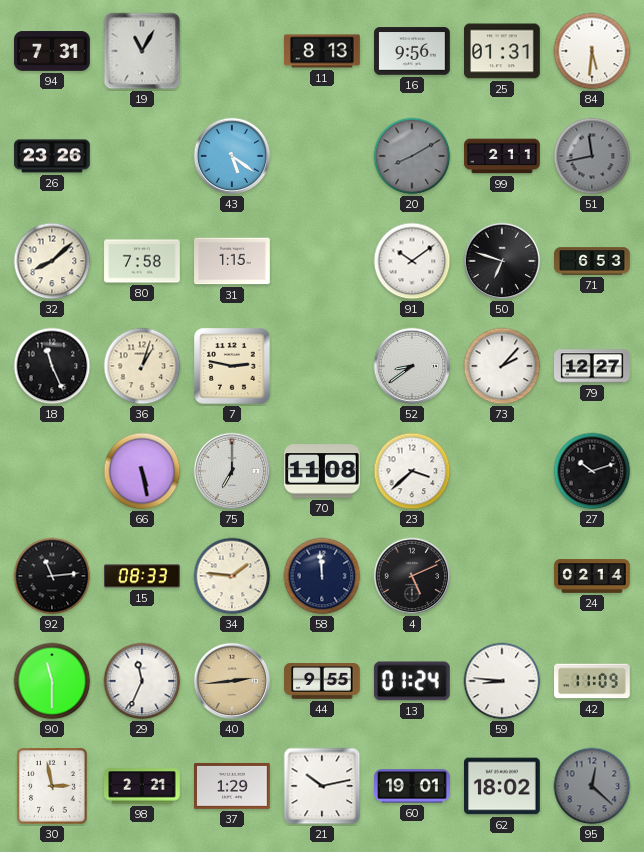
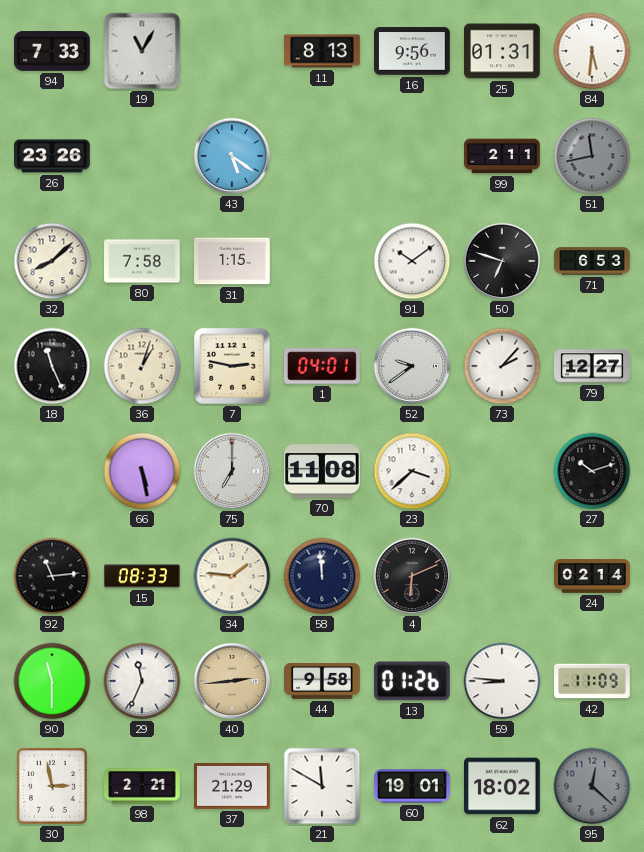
94: 7:31 -> 7:33
20: 8:10 -> none
1: none -> 04:01
52: 8:39 -> 9:39
4: 5:11 -> 6:11
44: 9:55 -> 9:58
13: 01:24 -> 01:26
37: 1:29 -> 21:29
21: 10:13 -> 11:50
